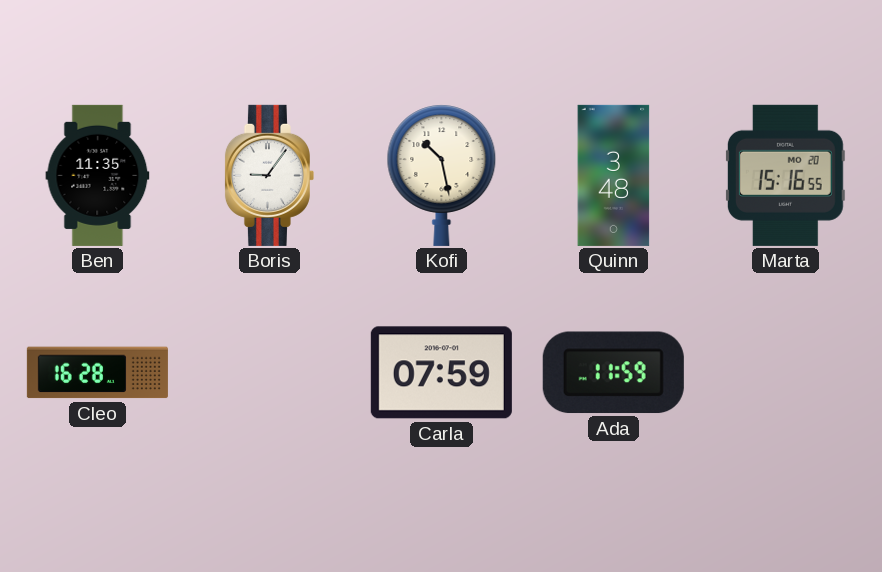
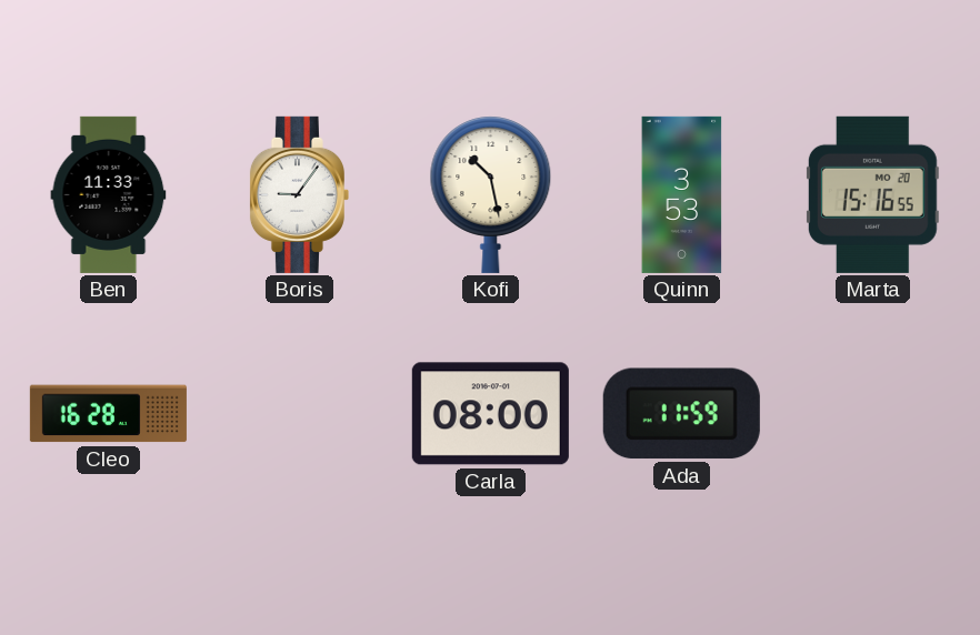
Ben: 11:35 -> 11:33
Quinn: 3:48 -> 3:53
Carla: 07:59 -> 08:00
